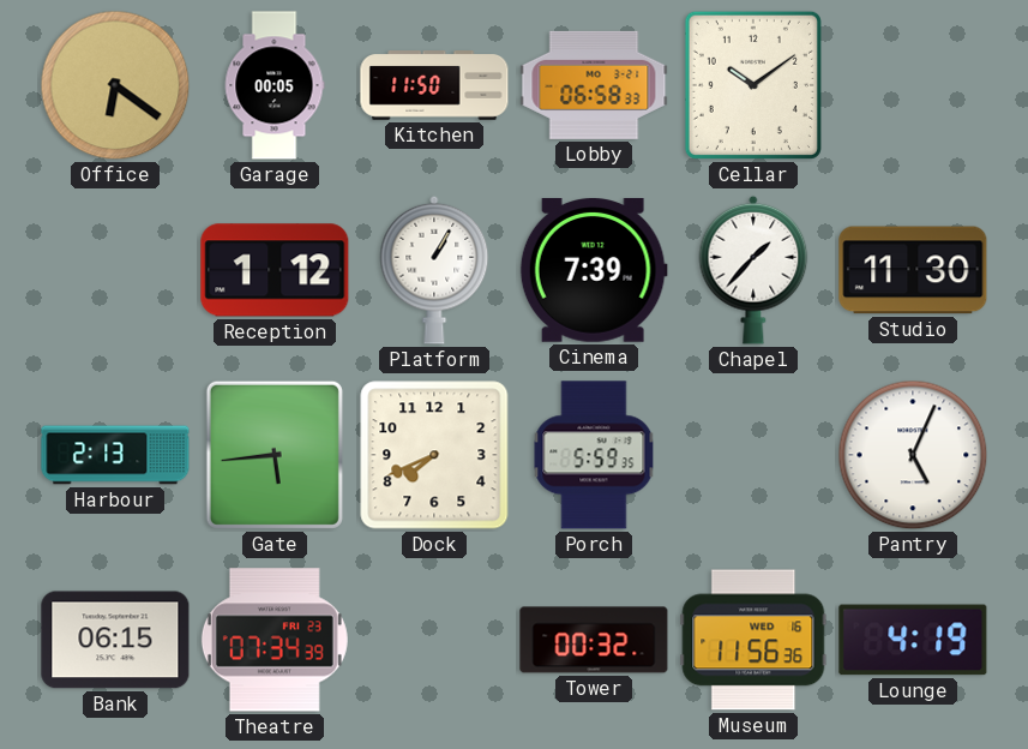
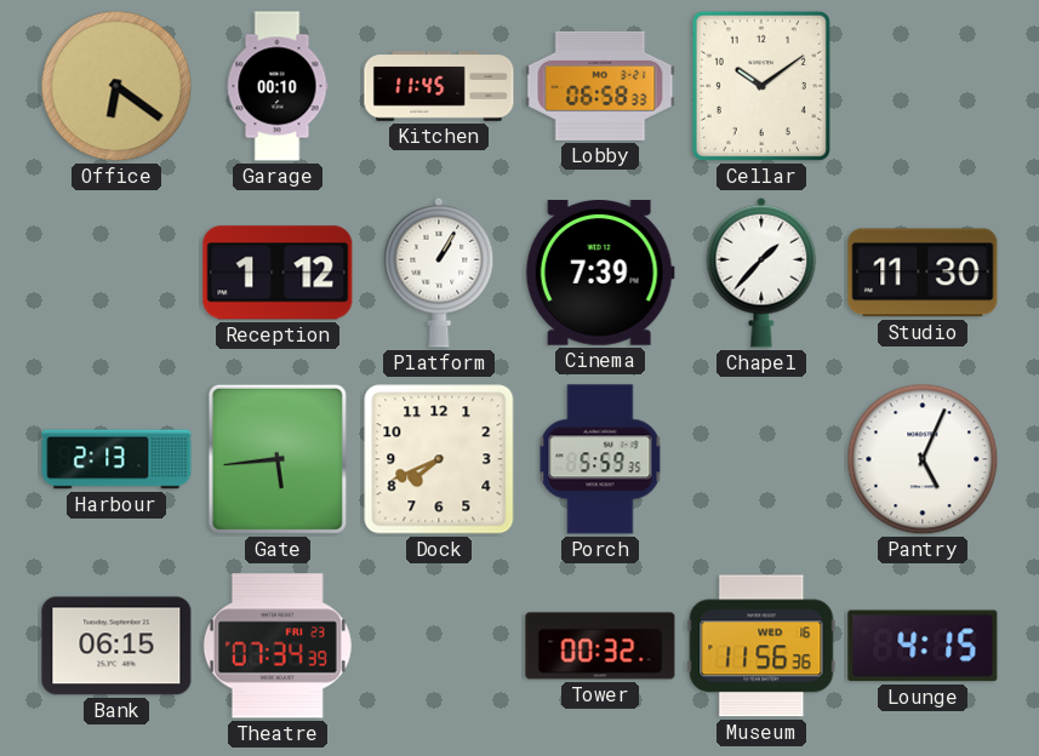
Garage: 00:05 -> 00:10
Kitchen: 11:50 -> 11:45
Lounge: 4:19 -> 4:15
